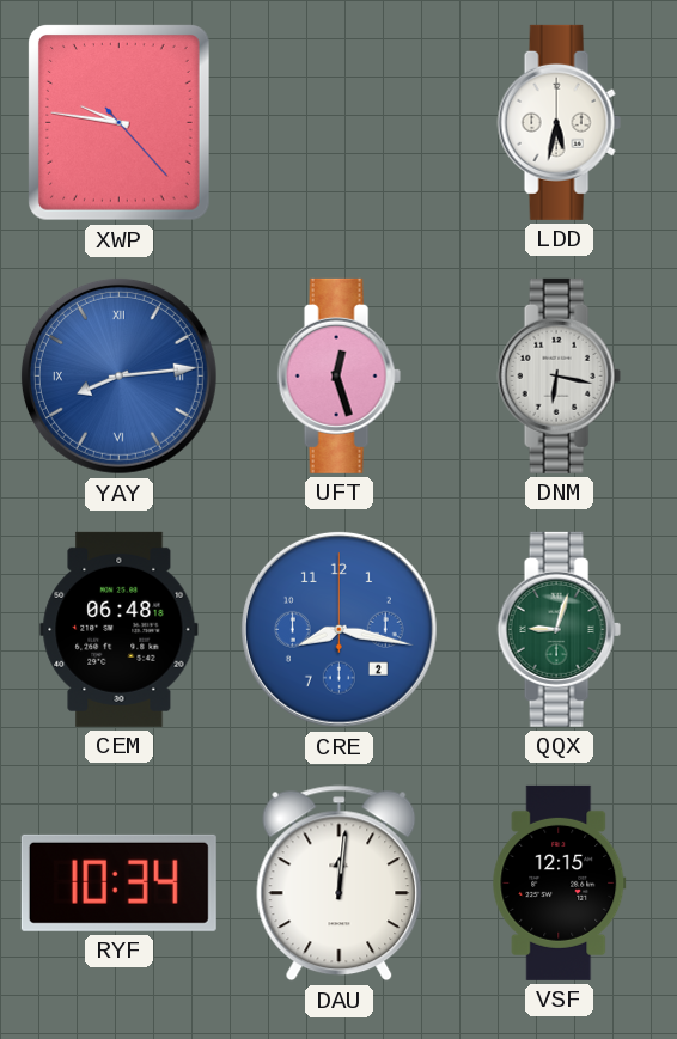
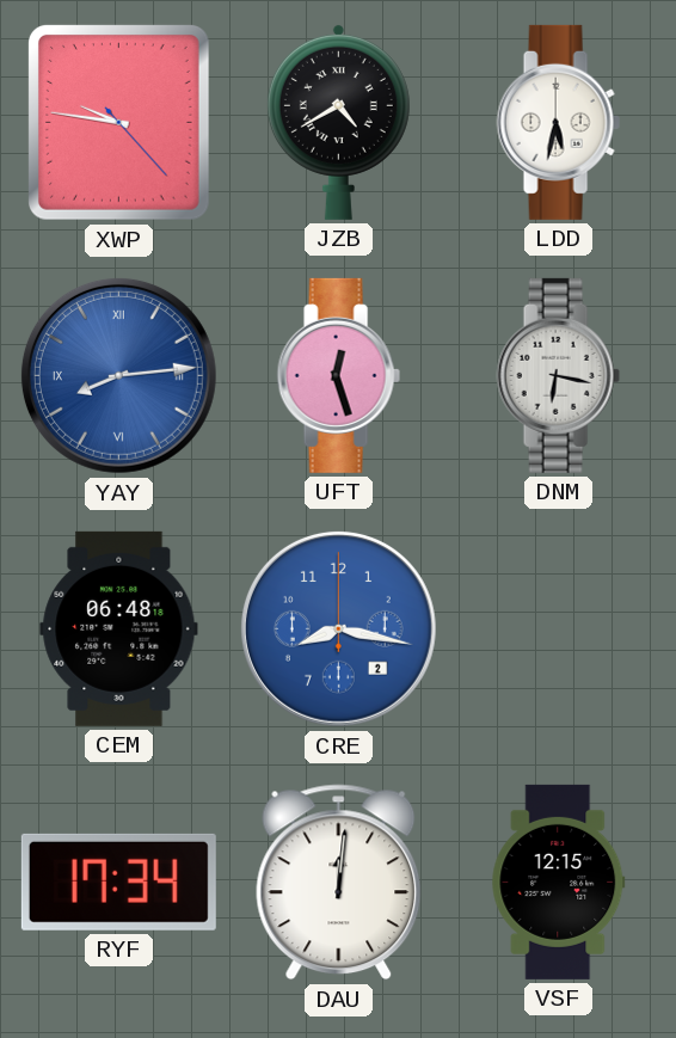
JZB: none -> 4:40
QQX: 9:03 -> none
RYF: 10:34 -> 17:34
